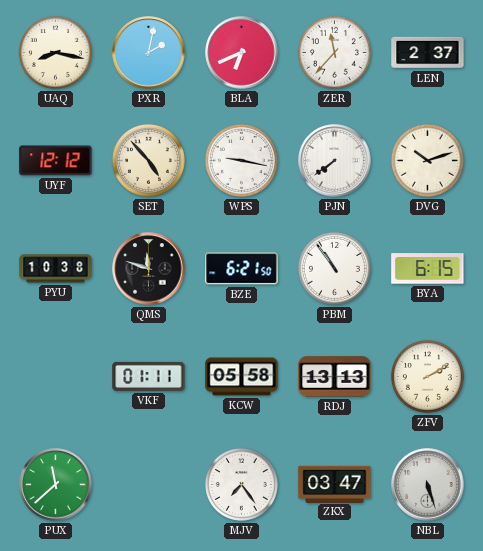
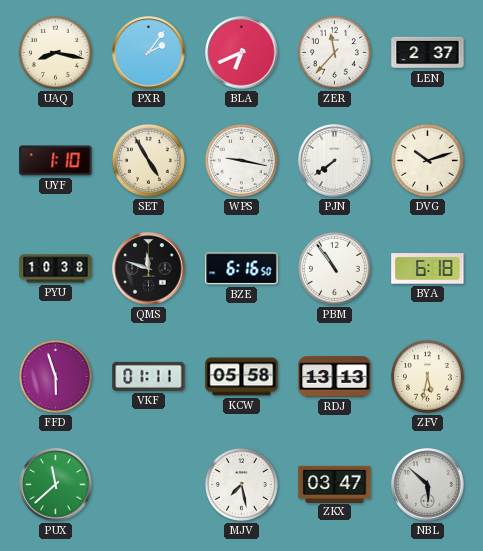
PXR: 2:02 -> 2:06
UYF: 12:12 -> 1:10
SET: 4:53 -> 4:55
BZE: 6:21 -> 6:16
BYA: 6:15 -> 6:18
FFD: none -> 5:57
ZFV: 2:10 -> 5:32
MJV: 7:24 -> 7:28
NBL: 5:27 -> 5:52
